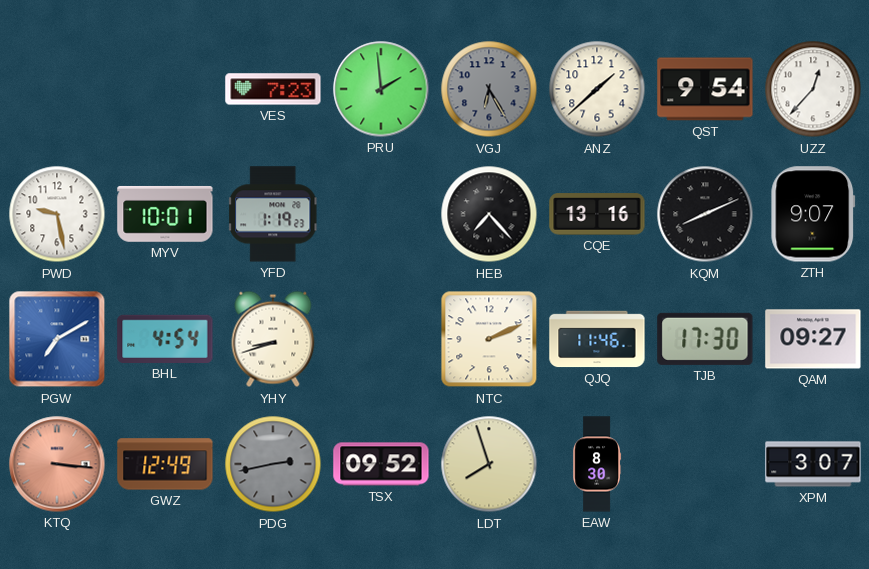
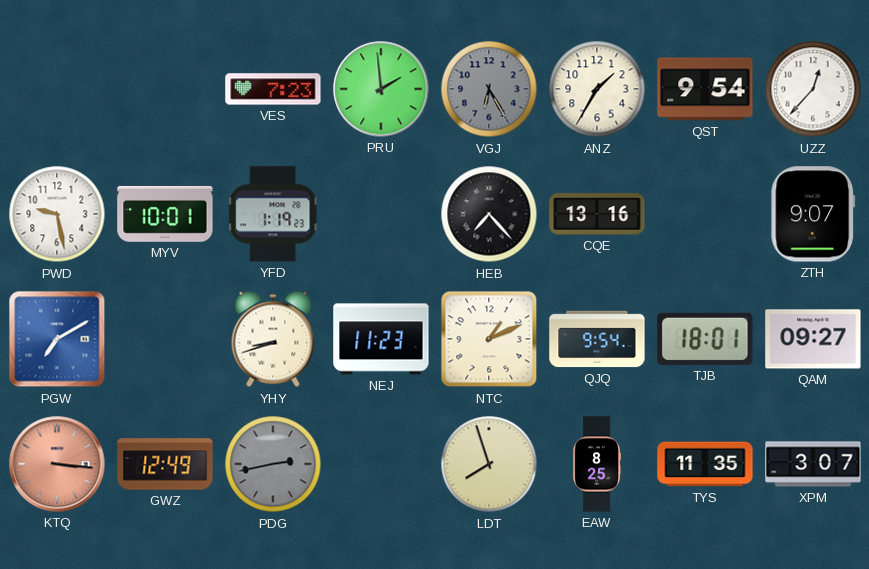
ANZ: 1:38 -> 1:35
KQM: 8:11 -> none
BHL: 4:54 -> none
NEJ: none -> 11:23
NTC: 2:11 -> 1:11
QJQ: 11:46 -> 9:54
TJB: 17:30 -> 18:01
TSX: 09:52 -> none
EAW: 8:30 -> 8:25
TYS: none -> 11:35
